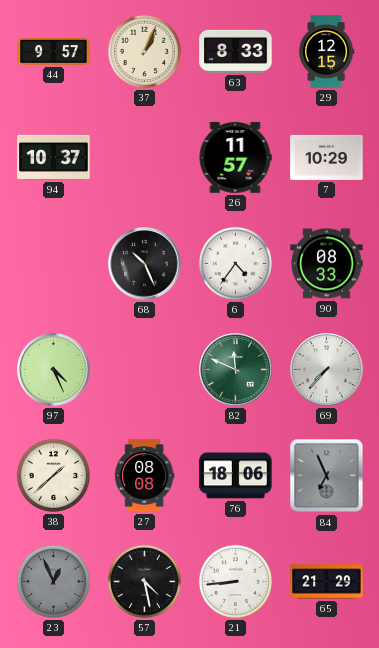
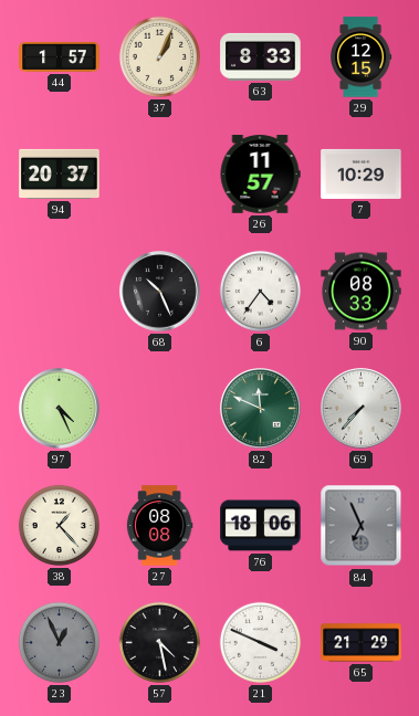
44: 9:57 -> 1:57
94: 10:37 -> 20:37
38: 1:38 -> 1:23
21: 8:44 -> 3:49
